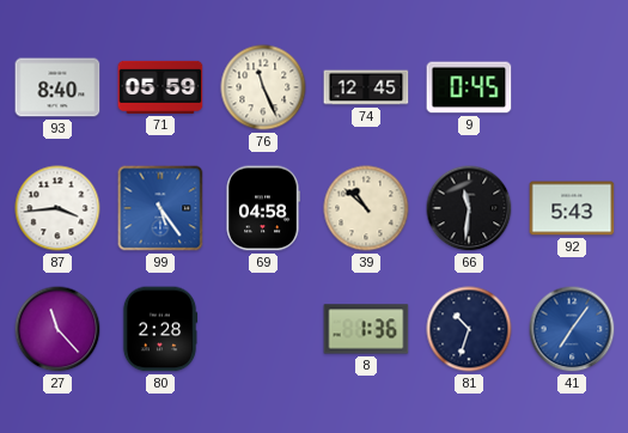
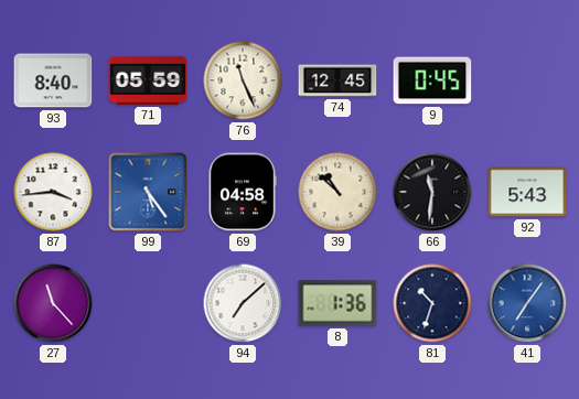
80: 2:28 -> none
94: none -> 7:08
